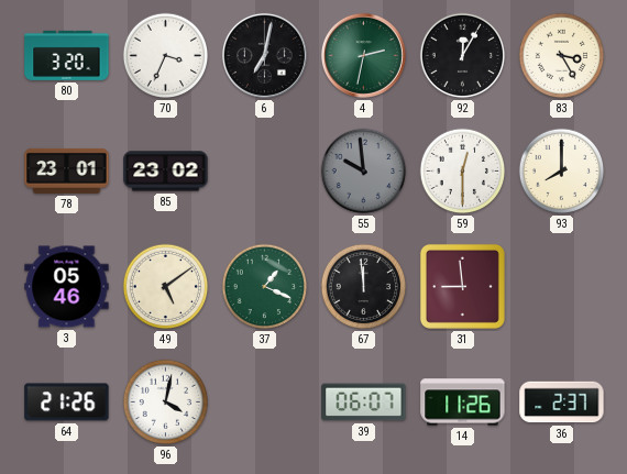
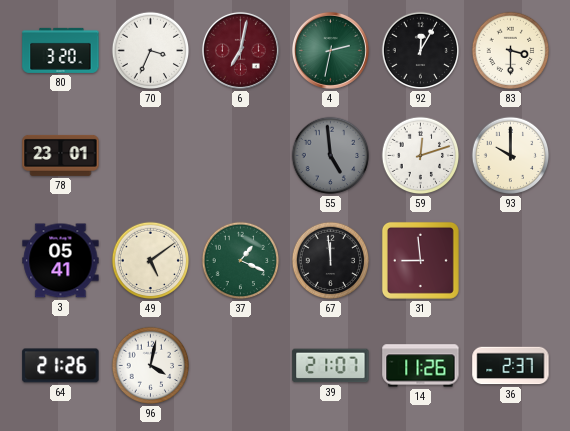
6 dial: black -> burgundy
83: 3:25 -> 3:30
85: 23:02 -> none
55: 9:59 -> 4:59
59: 12:30 -> 12:12
93: 8:00 -> 10:00
3: 05:46 -> 05:41
39: 06:07 -> 21:07
